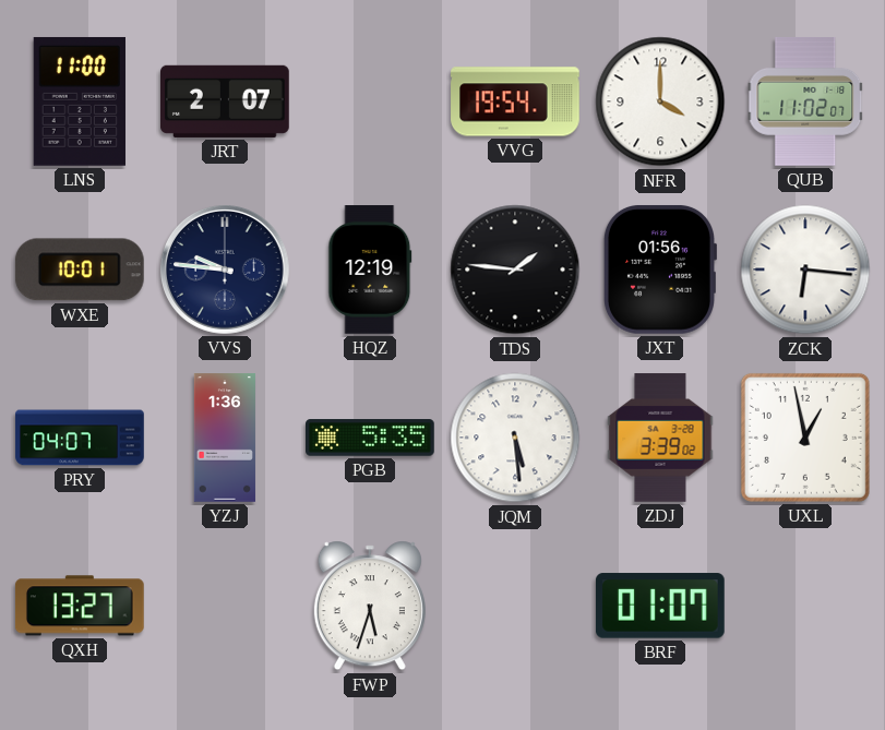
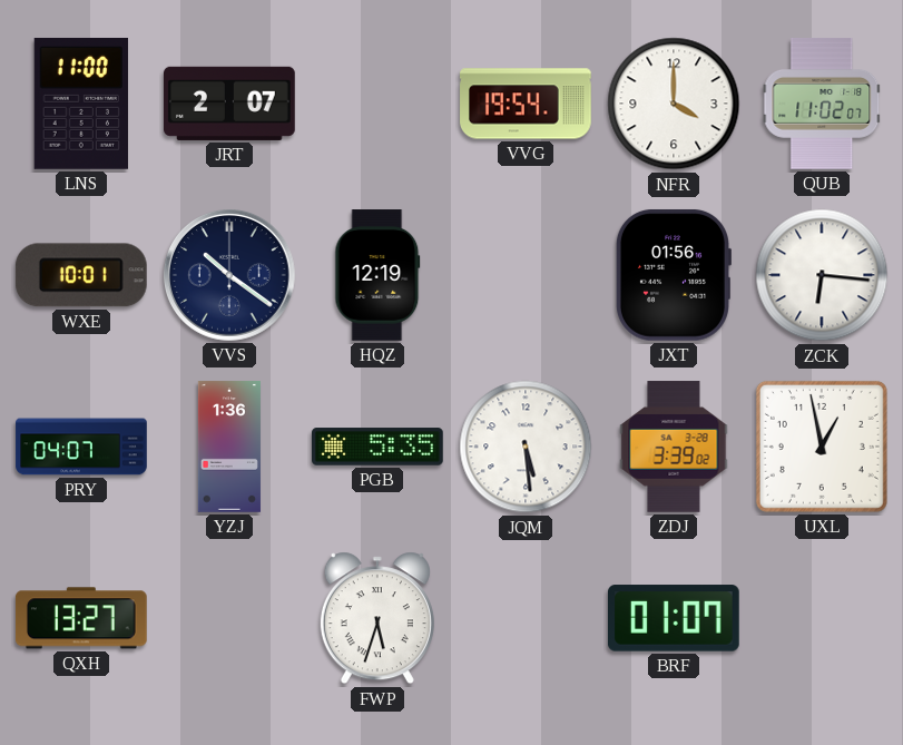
VVS: 9:46 -> 10:21
TDS: 1:46 -> none
